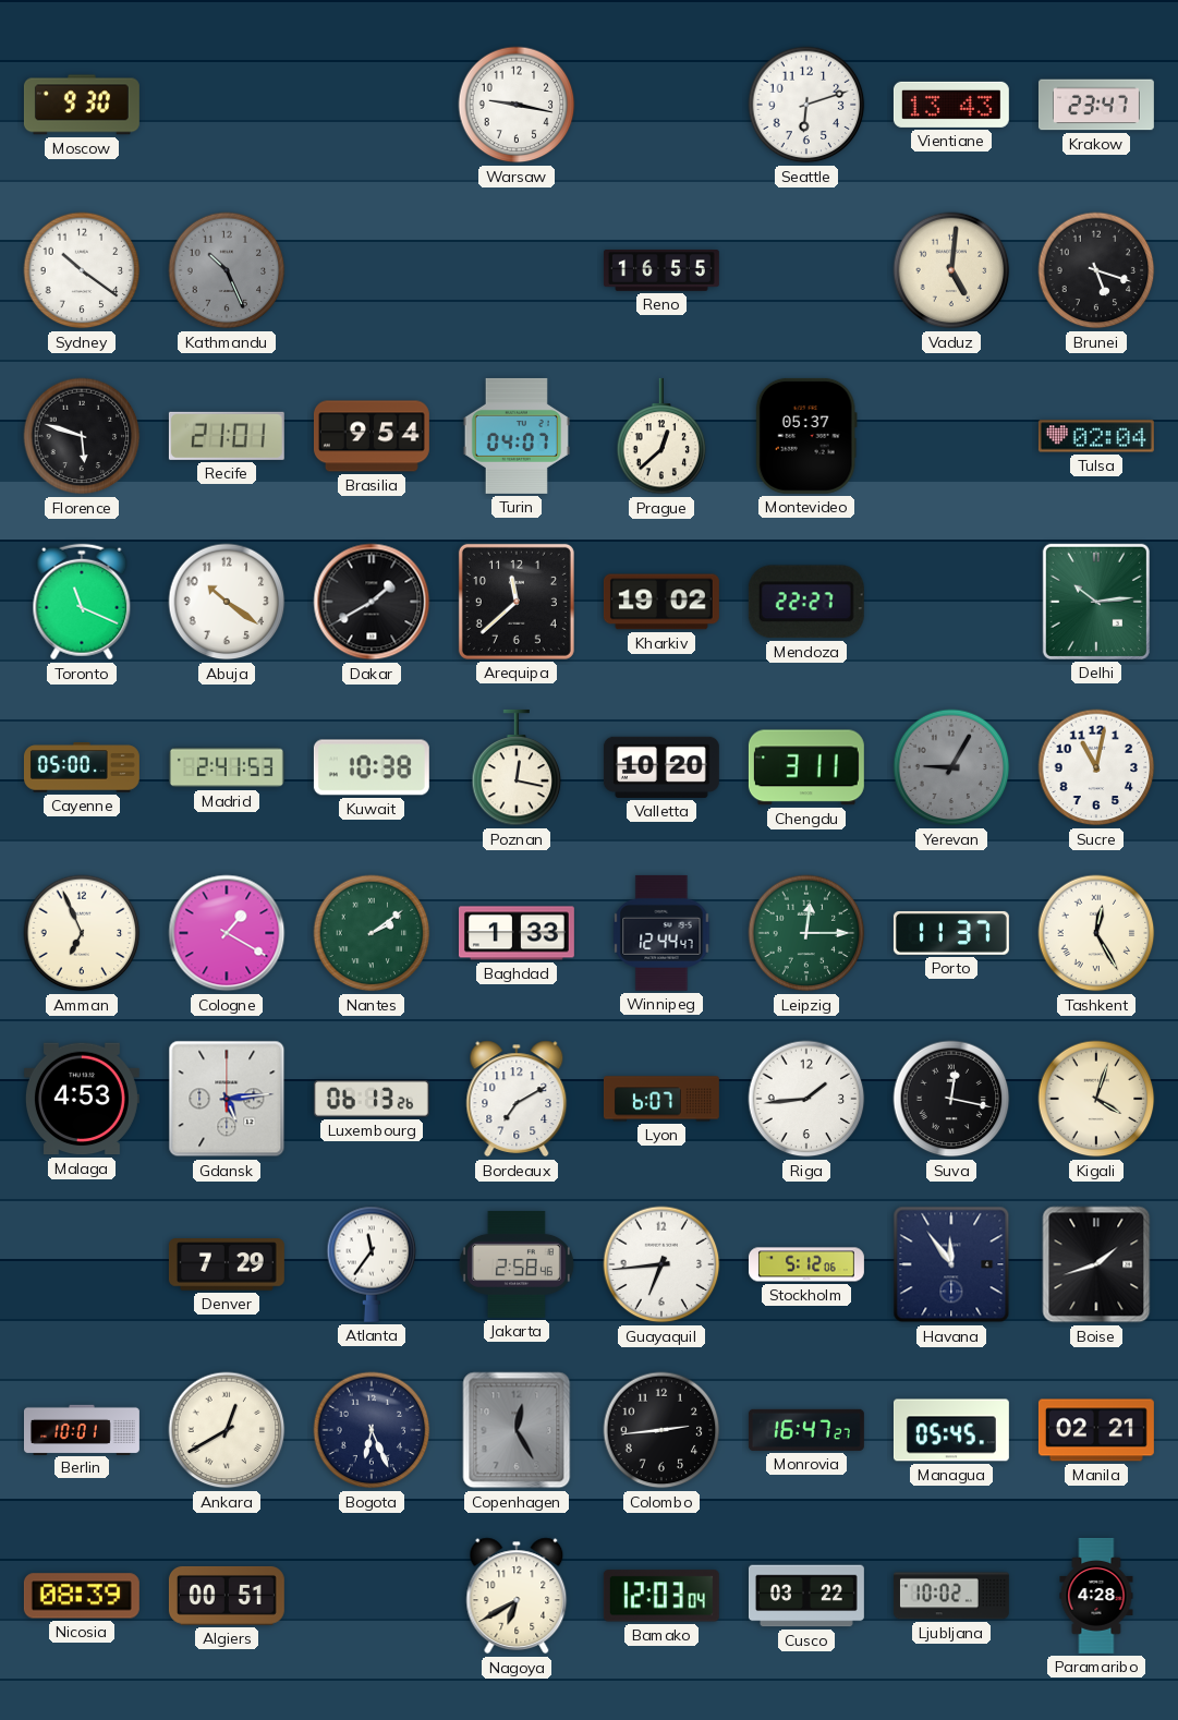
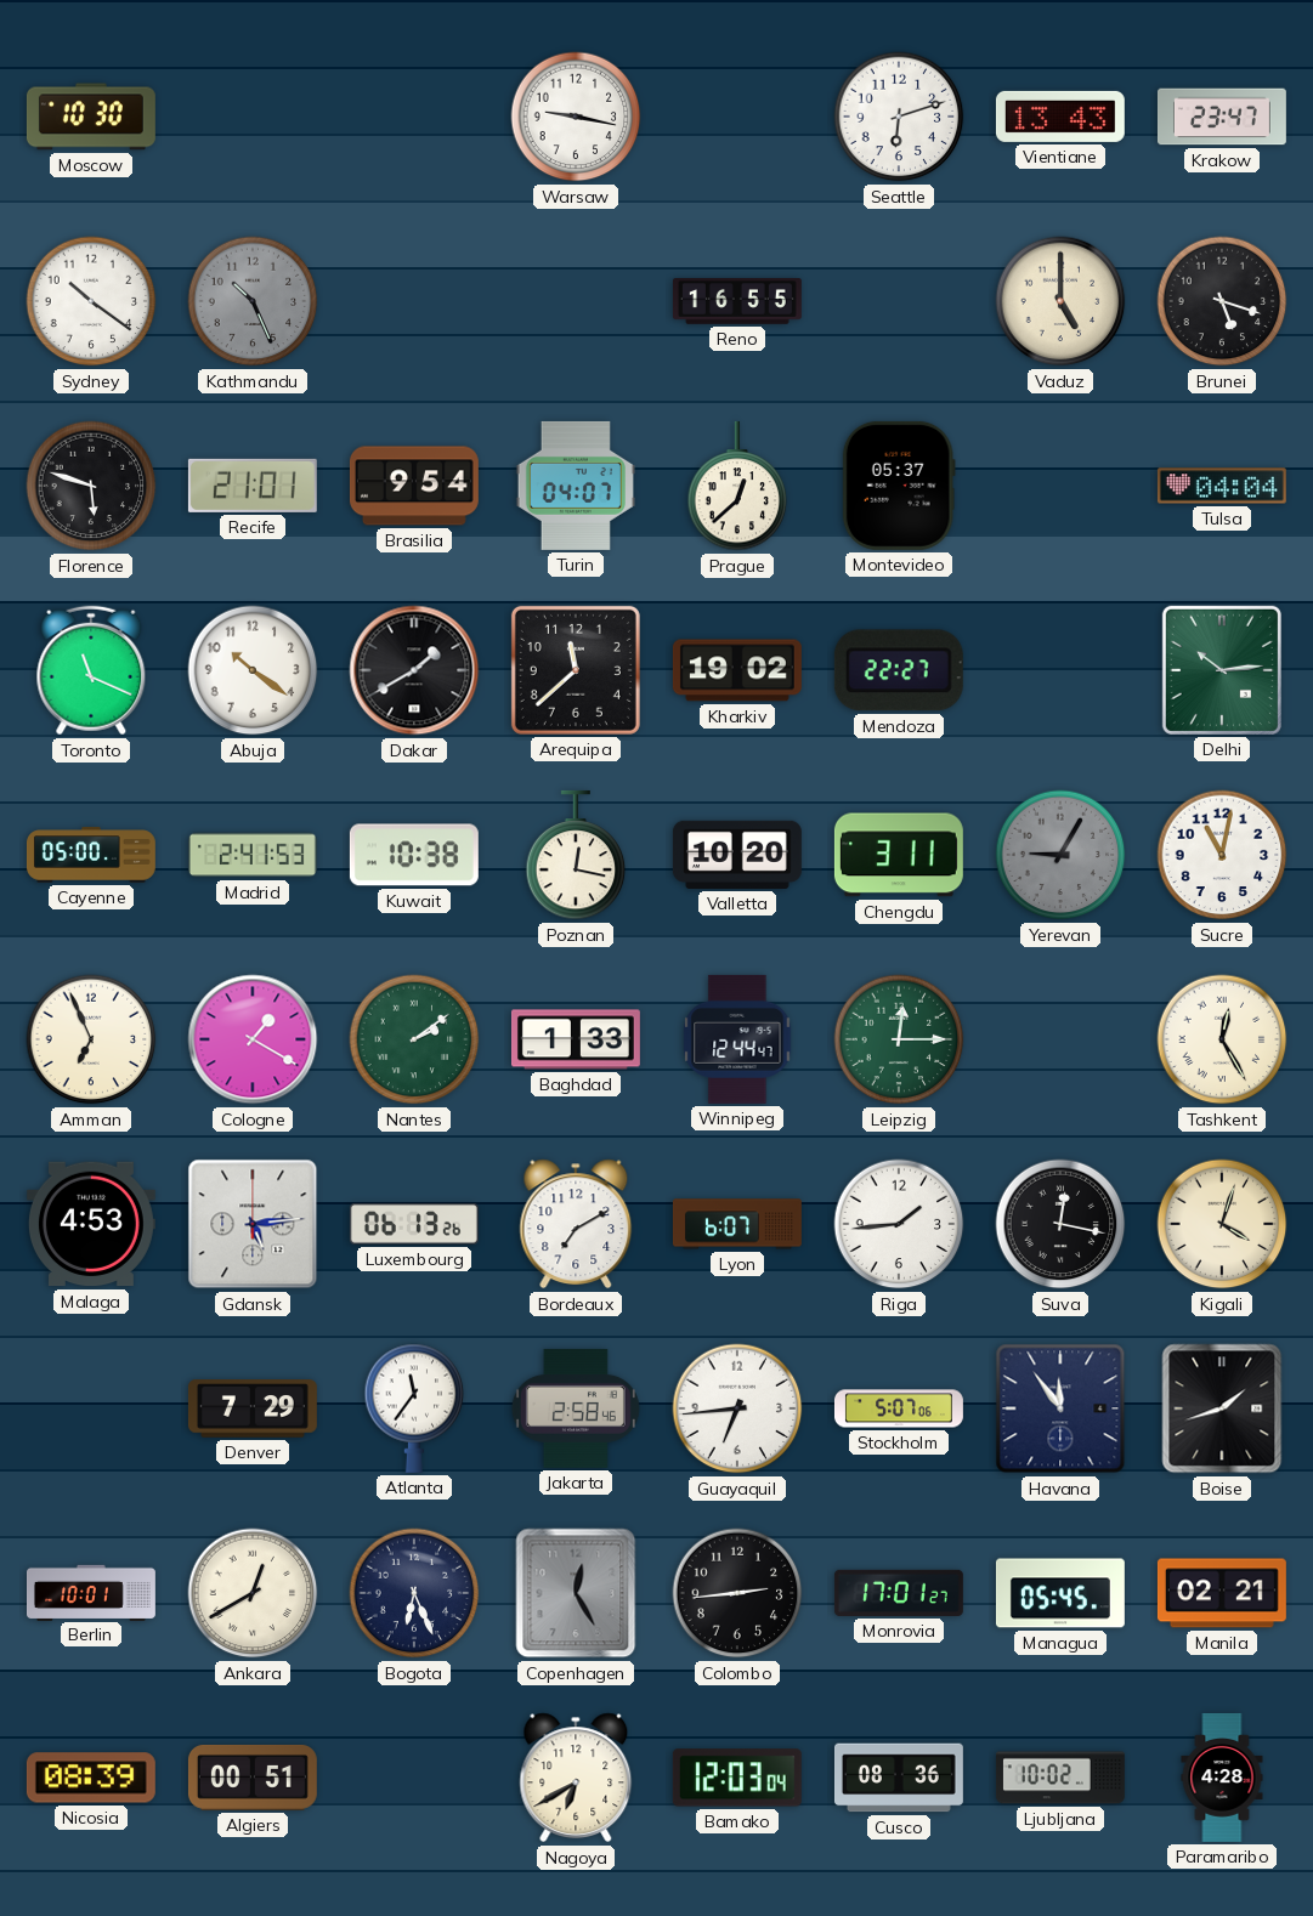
Moscow: 9:30 -> 10:30
Vaduz: 5:01 -> 5:00
Tulsa: 02:04 -> 04:04
Porto: 11:37 -> none
Stockholm: 5:12 -> 5:07
Monrovia: 16:47 -> 17:01
Cusco: 03:22 -> 08:36
